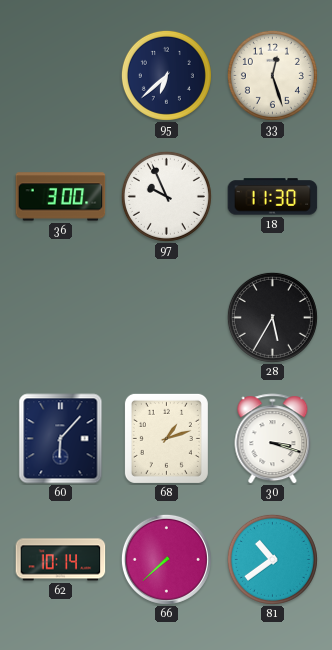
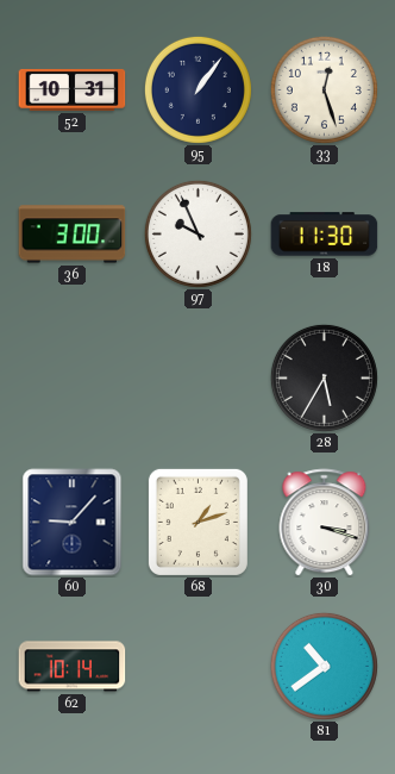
52: none -> 10:31
95: 6:38 -> 1:06
60: 6:07 -> 9:07
66: 7:38 -> none
